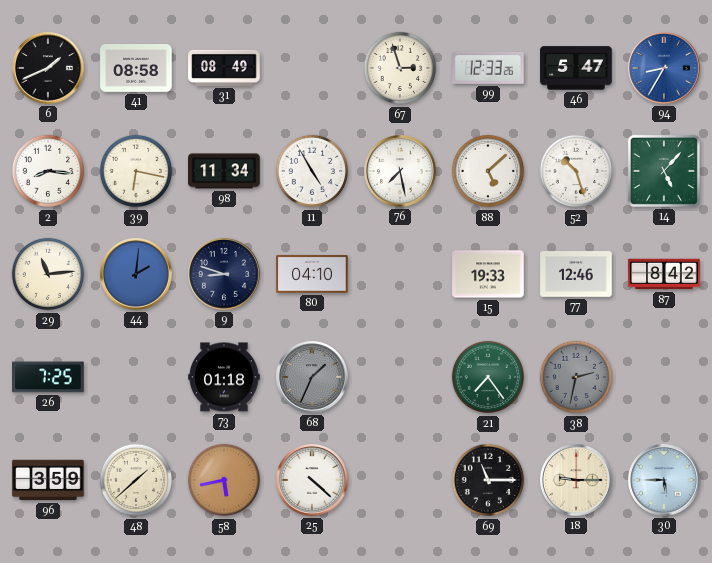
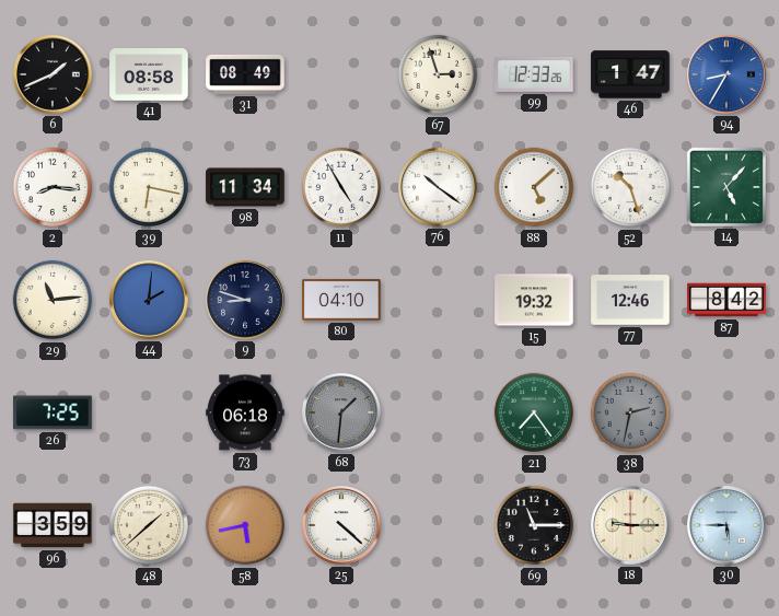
46: 5:47 -> 1:47
76: 7:28 -> 10:21
15: 19:33 -> 19:32
73: 01:18 -> 06:18
68: 1:34 -> 1:31
